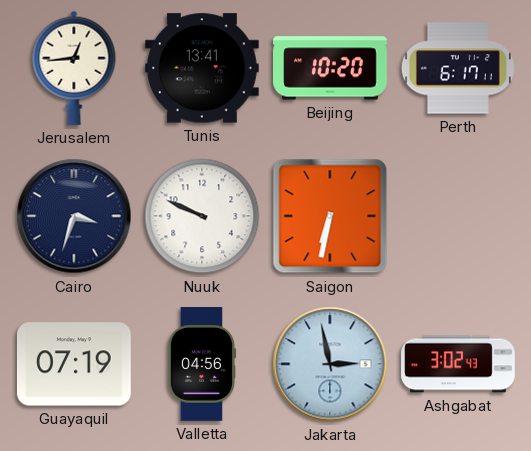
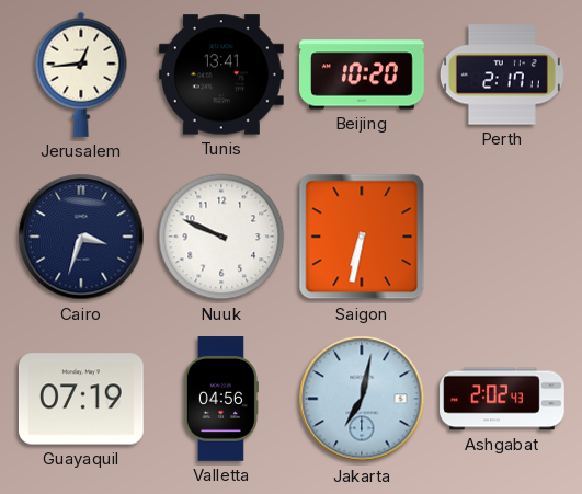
Perth: 6:17 -> 2:17
Jakarta: 2:58 -> 7:02
Ashgabat: 3:02 -> 2:02
